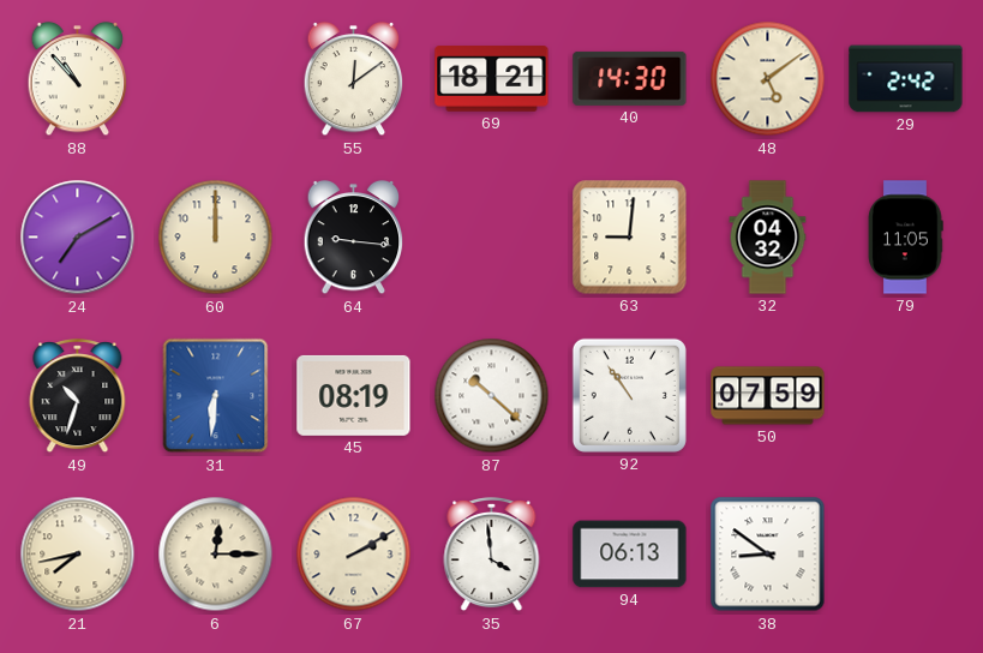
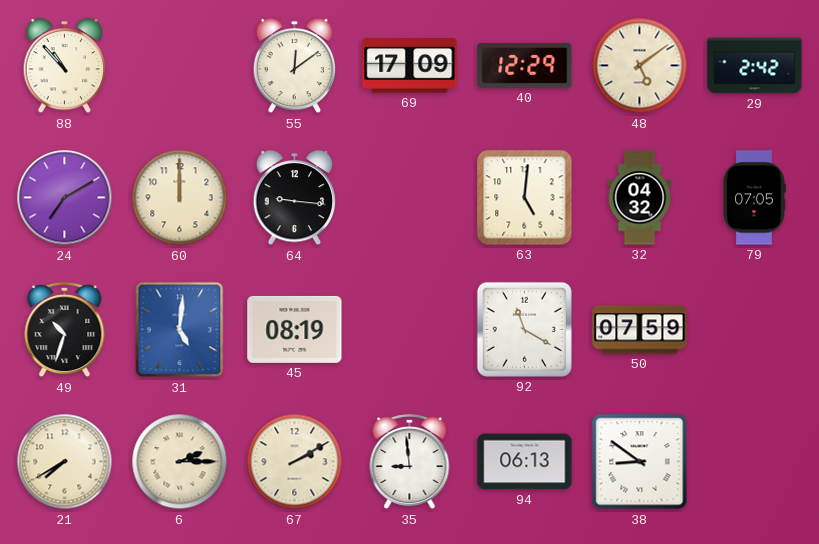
69: 18:21 -> 17:09
40: 14:30 -> 12:29
63: 9:01 -> 5:01
79: 11:05 -> 07:05
31: 6:31 -> 5:01
87: 10:22 -> none
92: 10:54 -> 11:20
21: 7:43 -> 7:40
6: 12:15 -> 2:15
35: 3:59 -> 8:59
